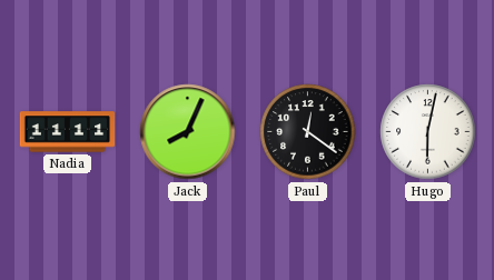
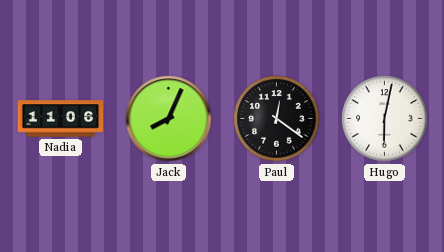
Nadia: 11:11 -> 11:06
